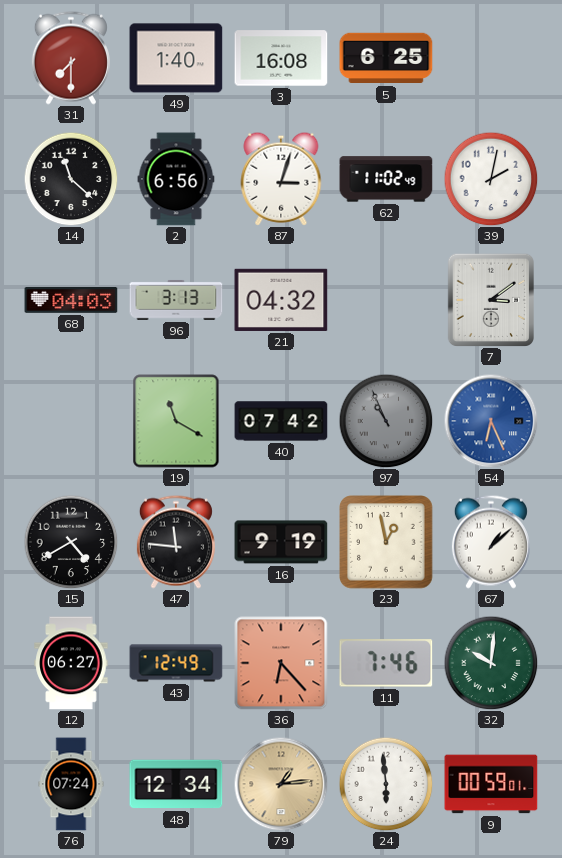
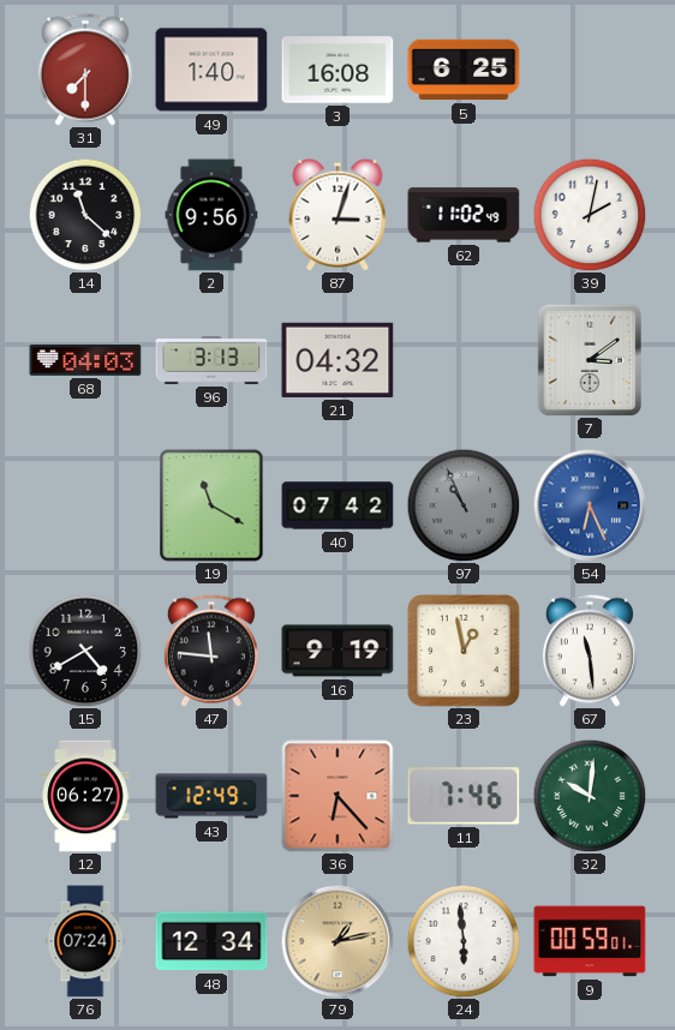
2: 6:56 -> 9:56
67: 1:08 -> 11:29
79: 1:14 -> 1:13
